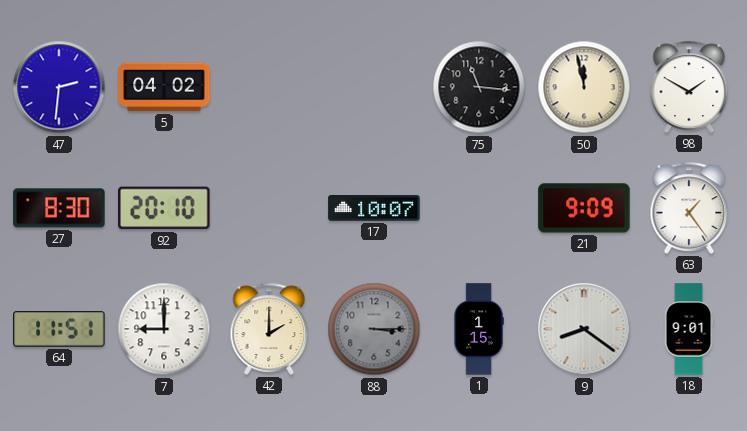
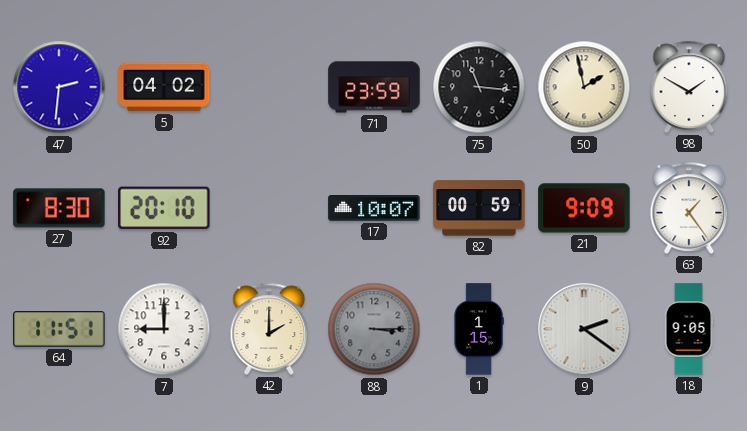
71: none -> 23:59
50: 11:58 -> 1:58
82: none -> 00:59
9: 8:21 -> 2:21
18: 9:01 -> 9:05
